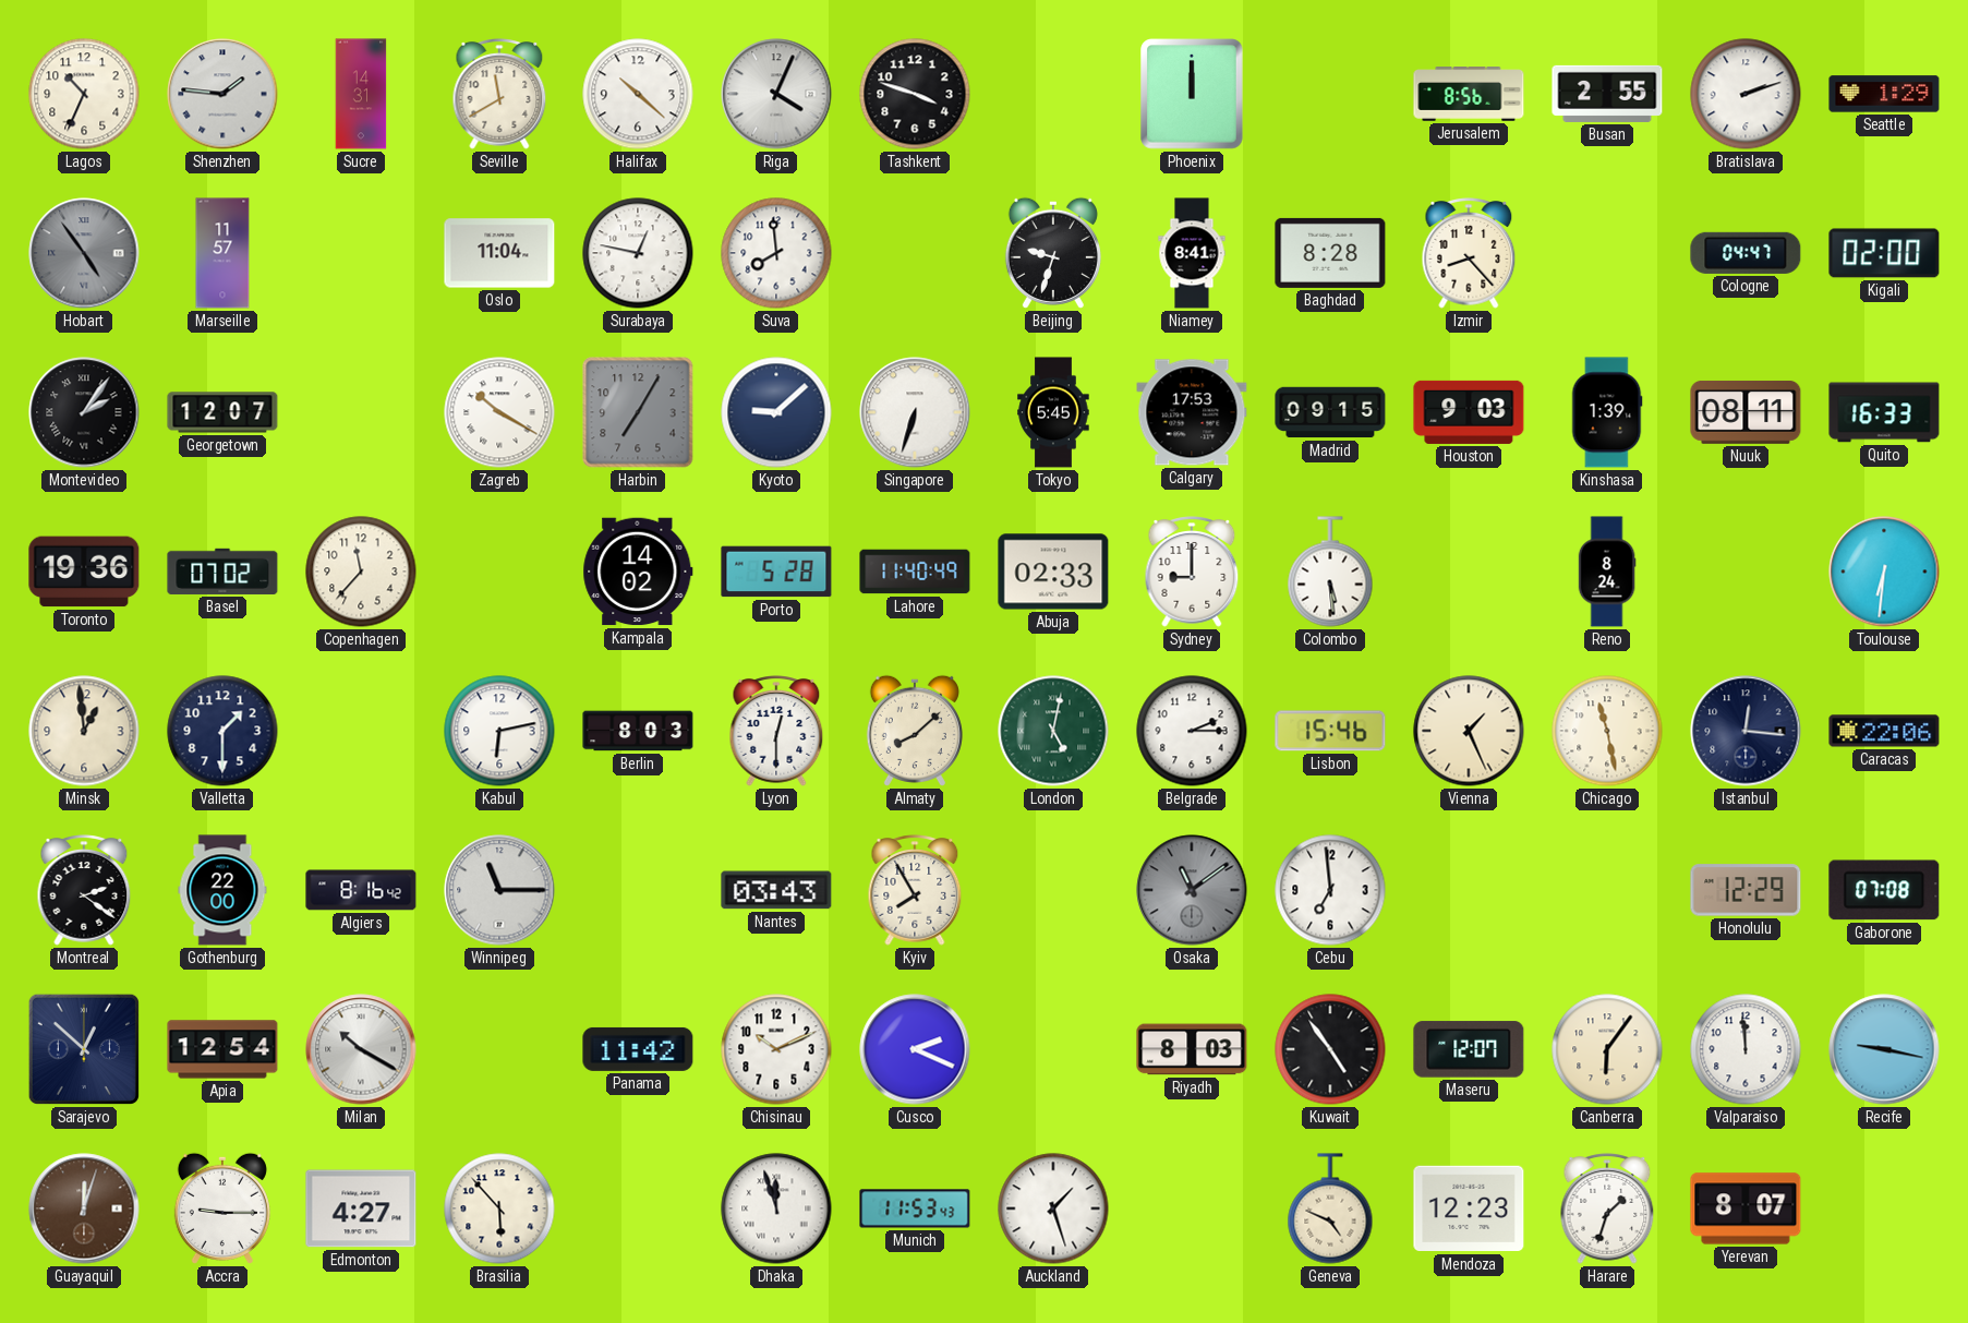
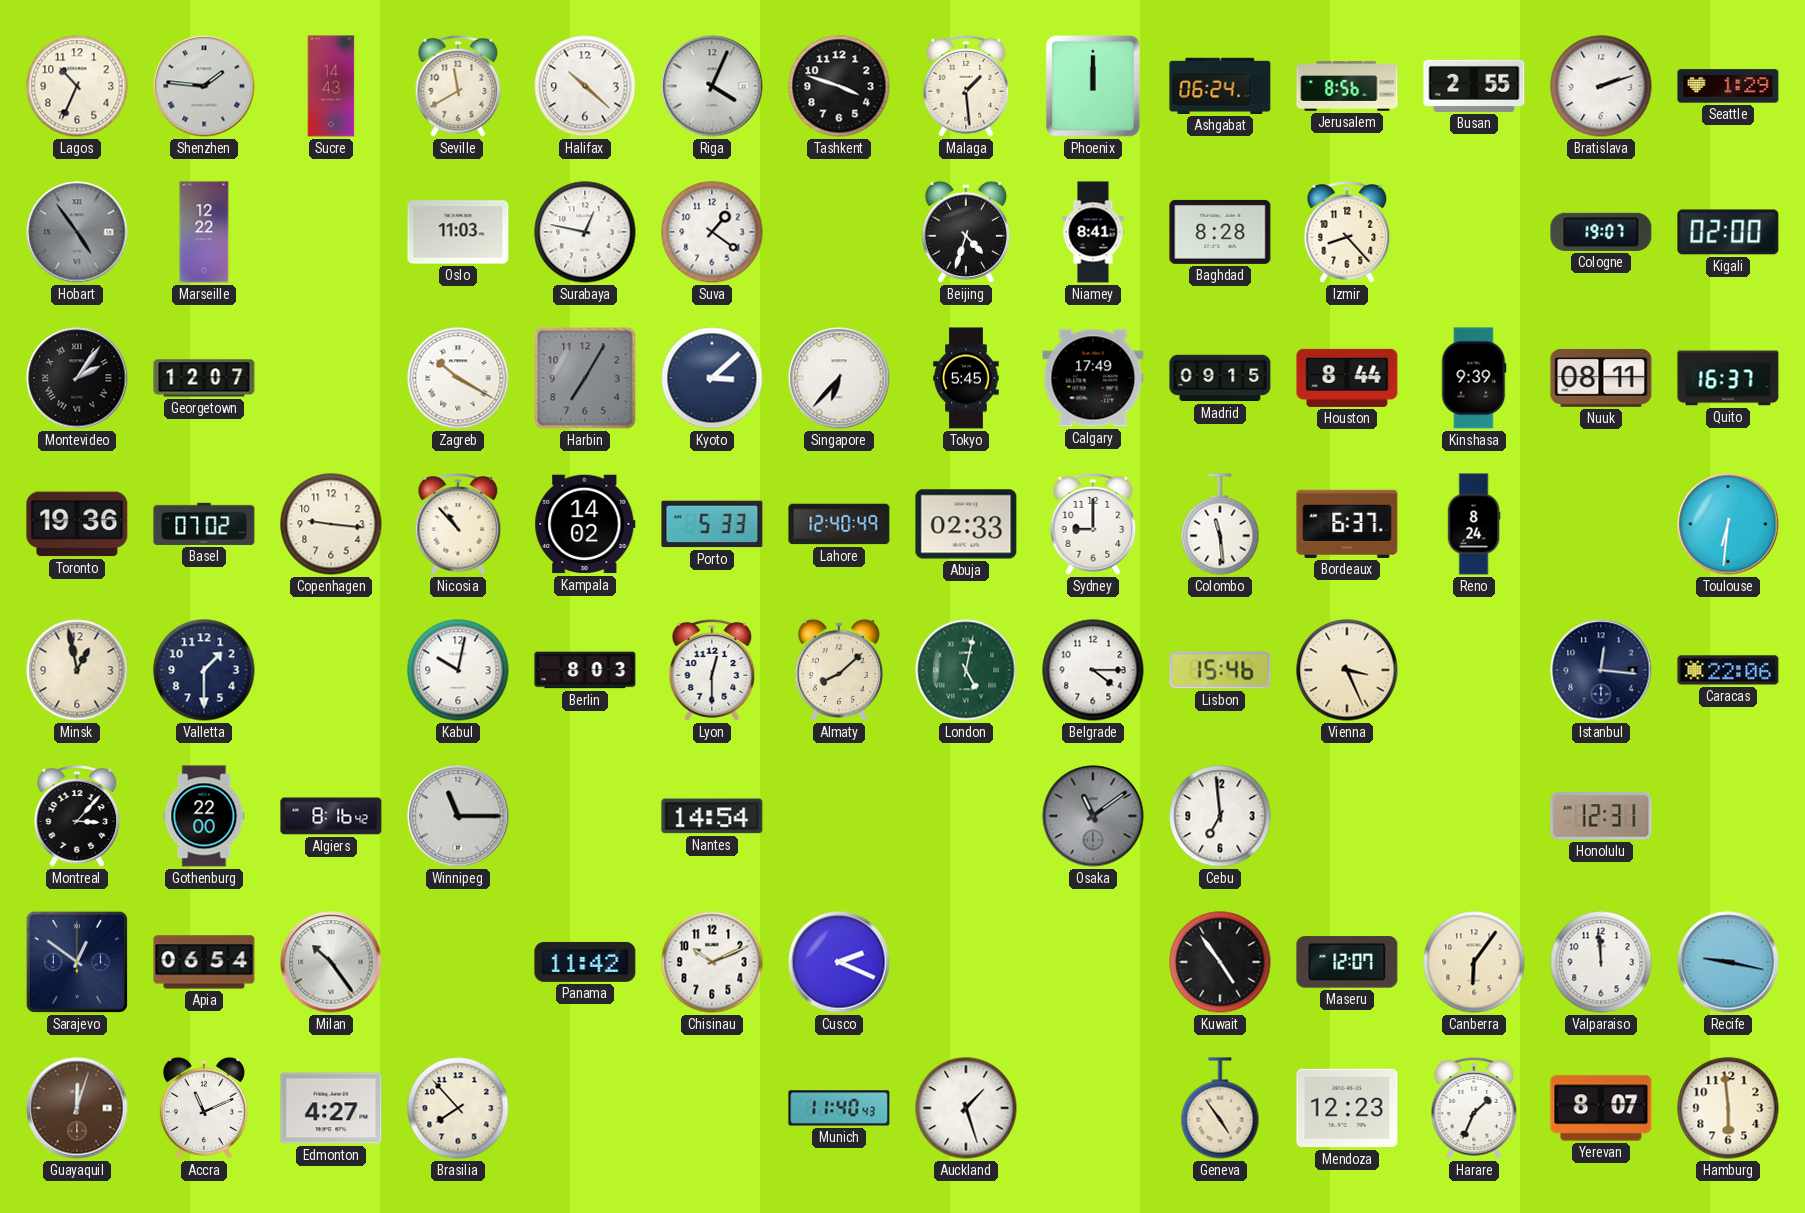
Sucre: 14:31 -> 14:43
Malaga: none -> 1:29
Ashgabat: none -> 06:24
Marseille: 11:57 -> 12:22
Oslo: 11:04 -> 11:03
Suva: 7:59 -> 1:21
Beijing: 9:33 -> 4:33
Cologne: 04:47 -> 19:07
Kyoto: 9:08 -> 3:08
Singapore: 6:33 -> 6:37
Calgary: 17:53 -> 17:49
Houston: 9:03 -> 8:44
Kinshasa: 1:39 -> 9:39
Quito: 16:33 -> 16:37
Copenhagen: 11:37 -> 9:16
Nicosia: none -> 10:53
Porto: 5:28 -> 5:33
Lahore: 11:40 -> 12:40
Colombo: 5:29 -> 11:29
Bordeaux: none -> 6:37
Minsk: 12:59 -> 12:58
Kabul: 6:13 -> 10:02
Belgrade: 2:15 -> 4:15
Vienna: 1:26 -> 3:26
Chicago: 11:28 -> none
Montreal: 2:21 -> 3:07
Nantes: 03:43 -> 14:54
Kyiv: 7:55 -> none
Honolulu: 12:29 -> 12:31
Gaborone: 07:08 -> none
Sarajevo: 12:52 -> 12:51
Apia: 12:54 -> 06:54
Milan: 10:20 -> 10:24
Riyadh: 8:03 -> none
Accra: 9:15 -> 11:11
Brasilia: 5:53 -> 7:53
Dhaka: 11:57 -> none
Munich: 11:53 -> 11:40
Geneva: 4:49 -> 4:54
Harare: 1:33 -> 1:34
Hamburg: none -> 5:59
